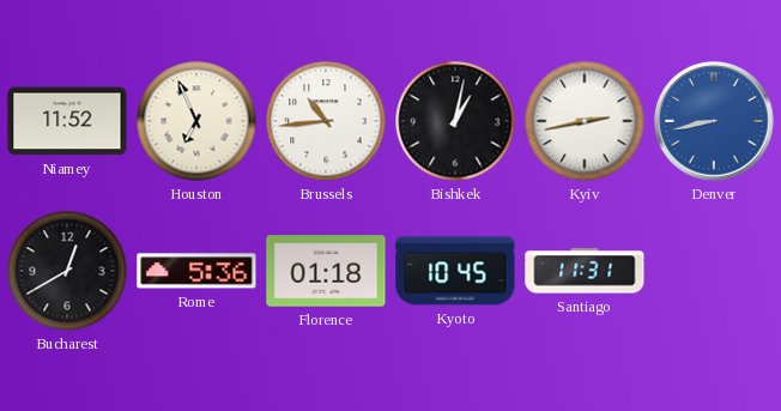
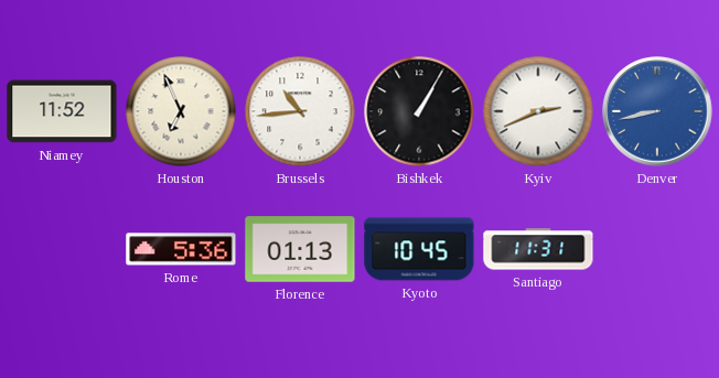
Bishkek: 1:02 -> 1:05
Kyiv: 2:43 -> 2:41
Bucharest: 12:40 -> none
Florence: 01:18 -> 01:13
